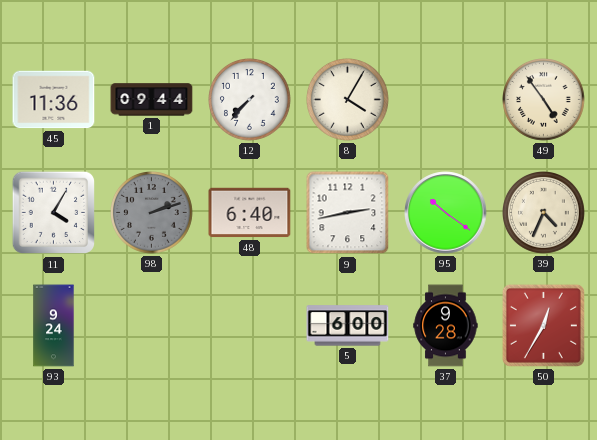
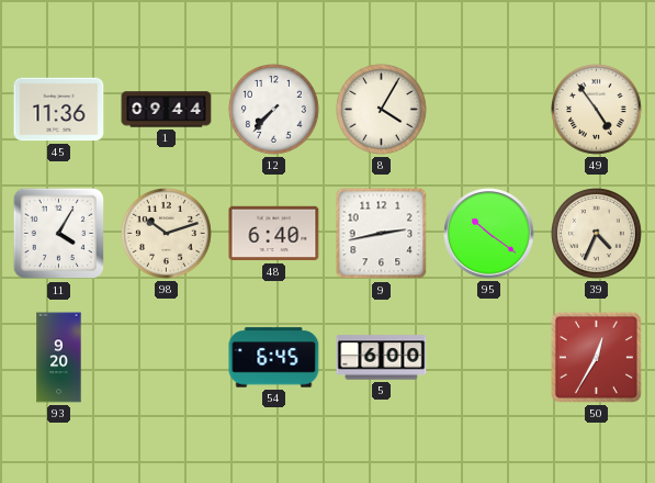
98: 2:12 -> 10:12
98 dial: grey -> cream
93: 9:24 -> 9:20
54: none -> 6:45
37: 9:28 -> none
